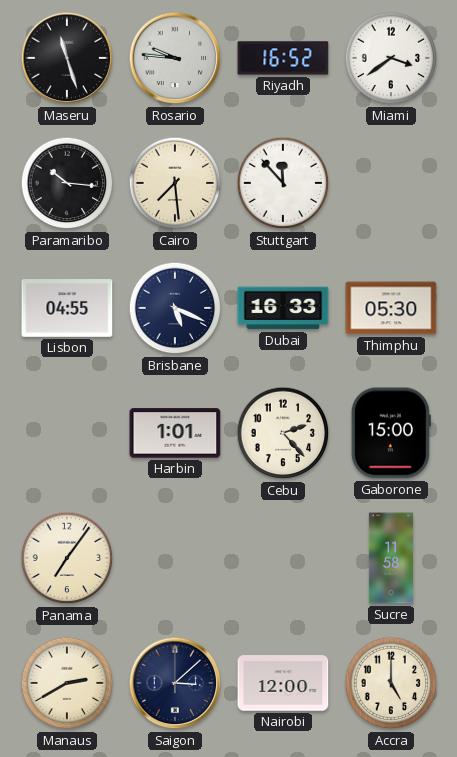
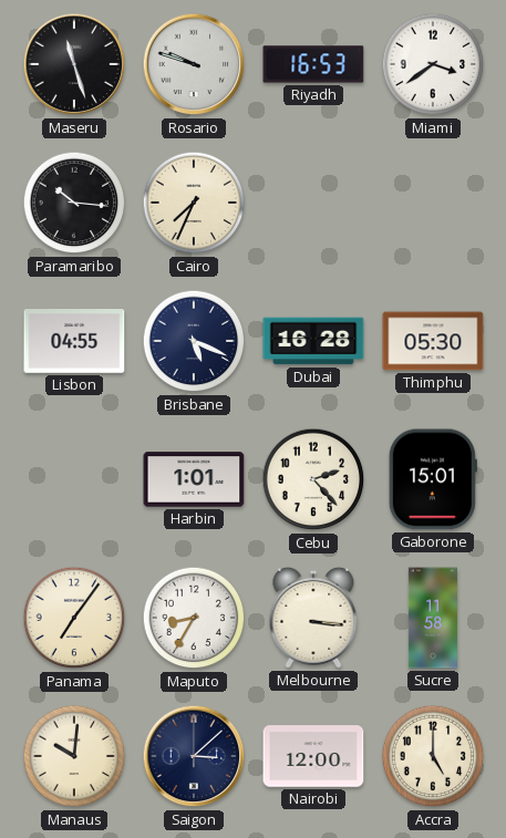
Rosario: 9:46 -> 9:48
Riyadh: 16:52 -> 16:53
Cairo: 7:29 -> 7:34
Stuttgart: 11:53 -> none
Dubai: 16:33 -> 16:28
Gaborone: 15:00 -> 15:01
Maputo: none -> 8:35
Melbourne: none -> 3:16
Manaus: 2:40 -> 10:01
